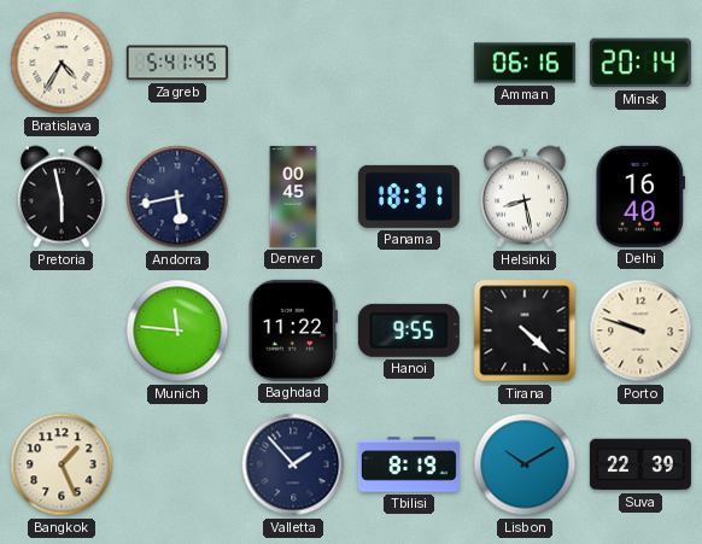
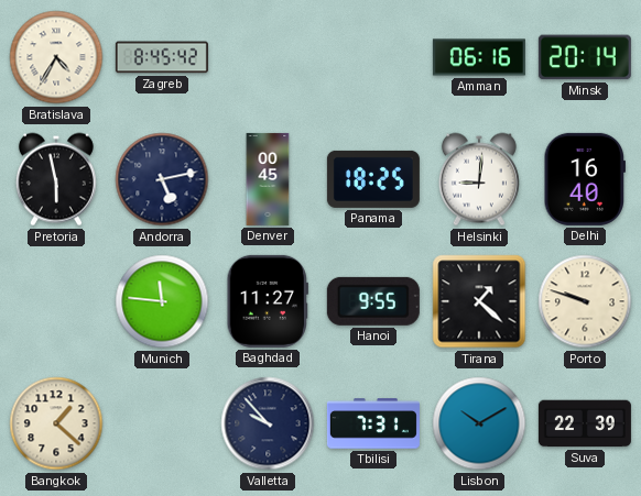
Zagreb: 5:41 -> 8:45
Andorra: 5:43 -> 5:13
Panama: 18:31 -> 18:25
Helsinki: 8:28 -> 9:01
Baghdad: 11:22 -> 11:27
Tirana: 4:22 -> 1:22
Bangkok: 1:26 -> 1:22
Valletta: 1:53 -> 9:53
Tbilisi: 8:19 -> 7:31
